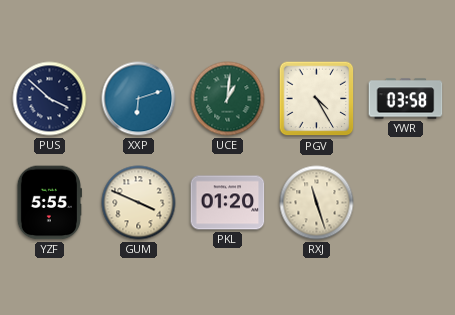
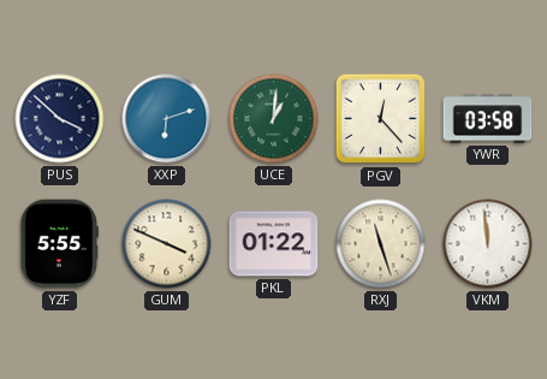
PGV: 4:25 -> 12:23
PKL: 01:20 -> 01:22
VKM: none -> 11:59
